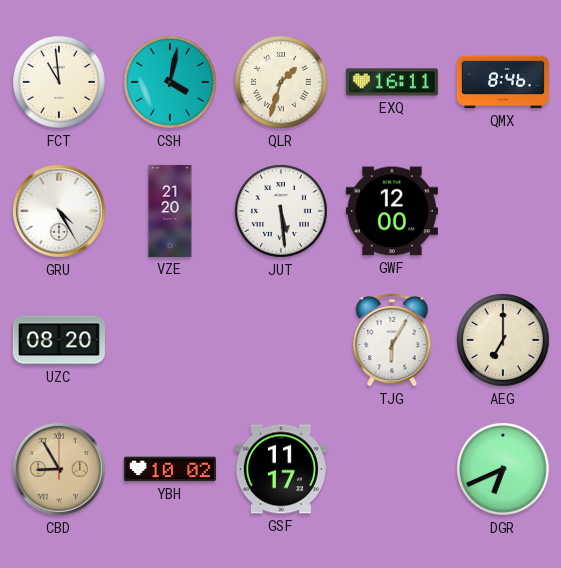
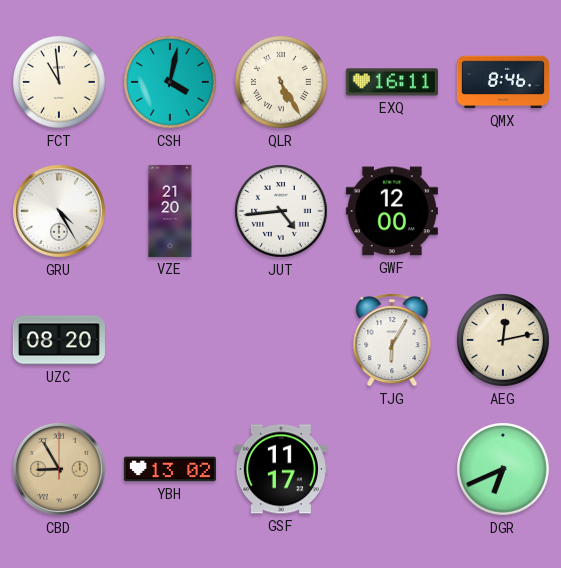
QLR: 1:33 -> 5:25
JUT: 5:29 -> 4:44
AEG: 7:00 -> 12:13
YBH: 10:02 -> 13:02
